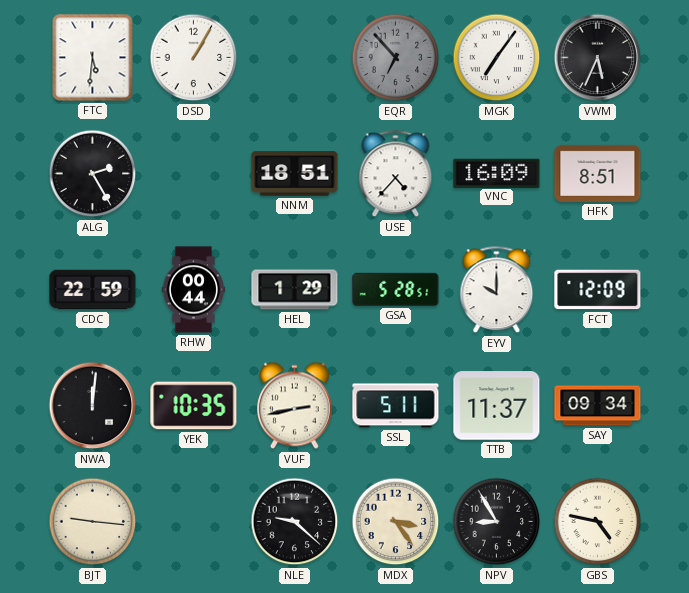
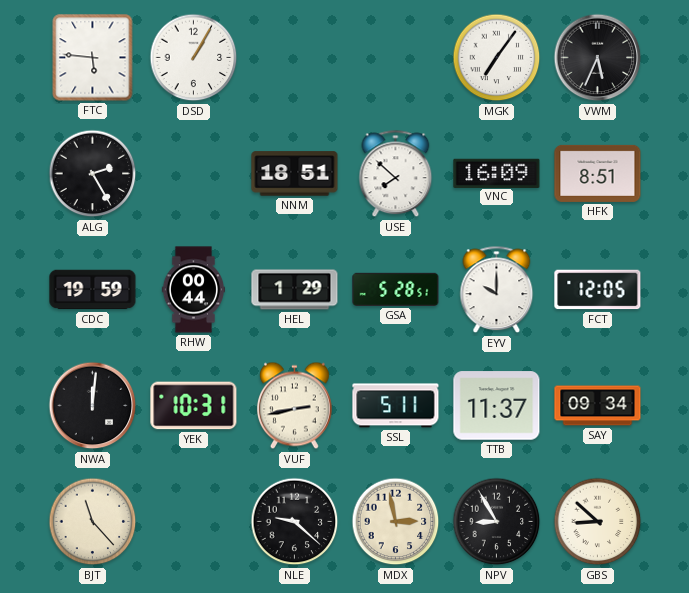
FTC: 5:31 -> 5:46
EQR: 6:53 -> none
USE: 4:37 -> 7:52
CDC: 22:59 -> 19:59
FCT: 12:09 -> 12:05
YEK: 10:35 -> 10:31
BJT: 9:16 -> 11:23
MDX: 3:24 -> 2:58
GBS: 4:47 -> 8:52
